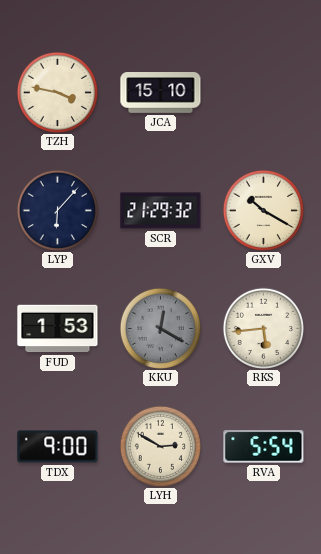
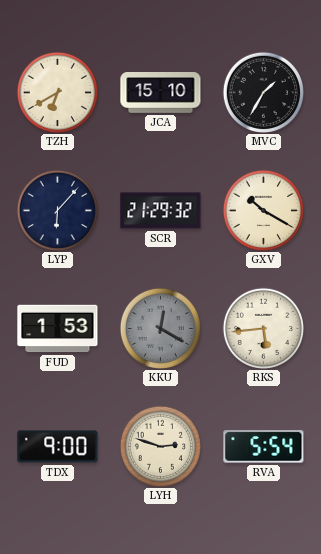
TZH: 3:47 -> 6:40
MVC: none -> 1:35
LYH: 2:50 -> 2:48
